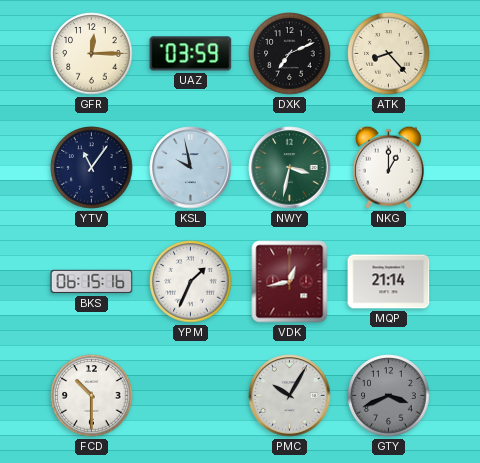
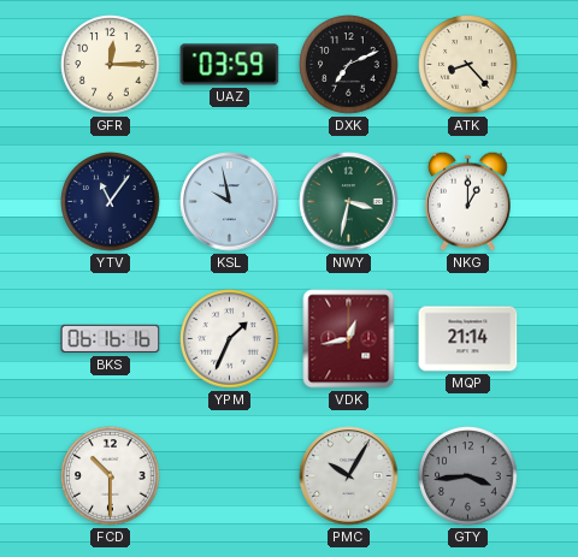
BKS: 06:15 -> 06:16
GTY: 3:41 -> 3:44
